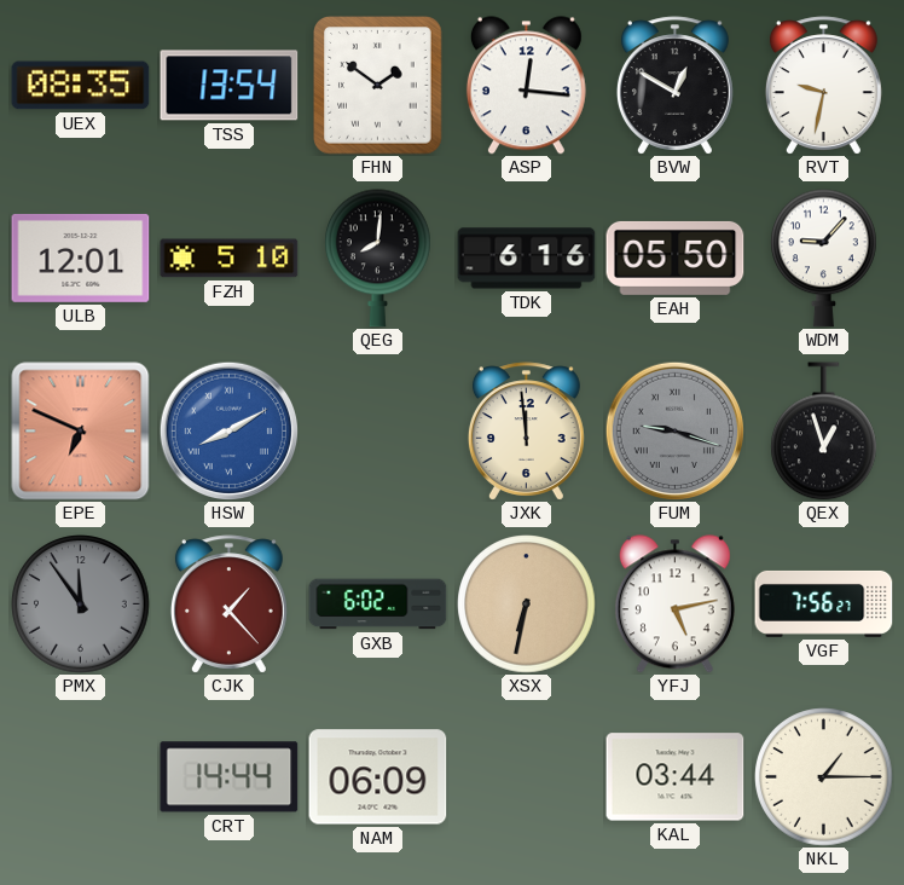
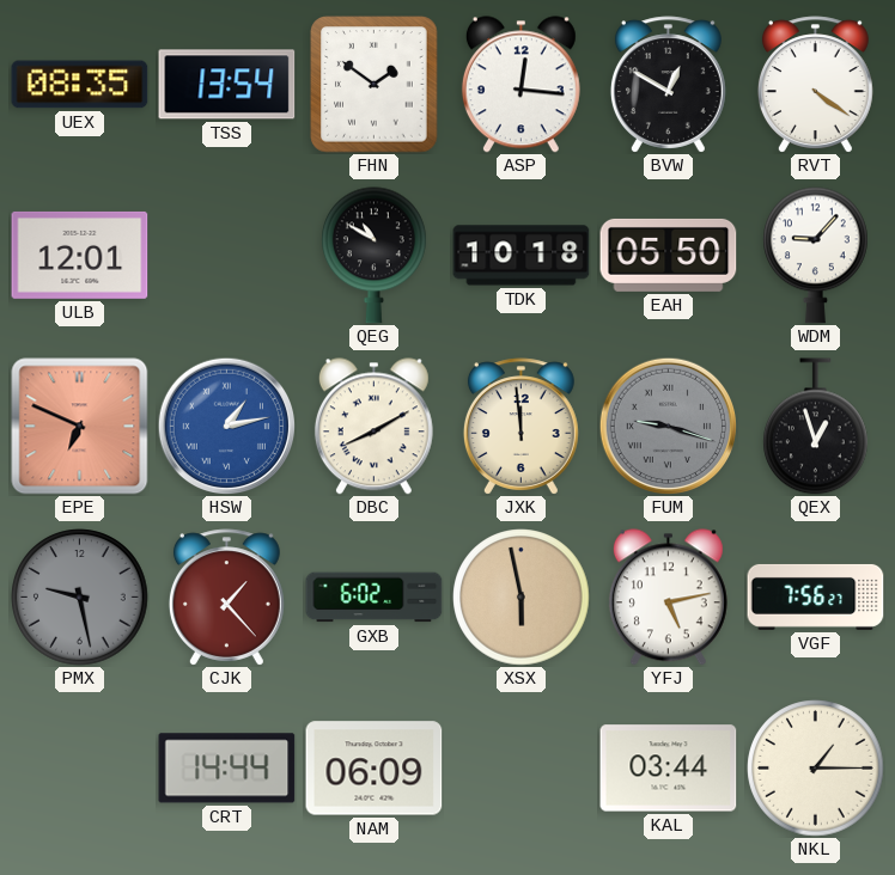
RVT: 9:32 -> 4:21
FZH: 5:10 -> none
QEG: 8:01 -> 10:50
TDK: 6:16 -> 10:18
HSW: 8:10 -> 1:13
DBC: none -> 8:10
PMX: 11:54 -> 9:28
XSX: 6:32 -> 5:58
